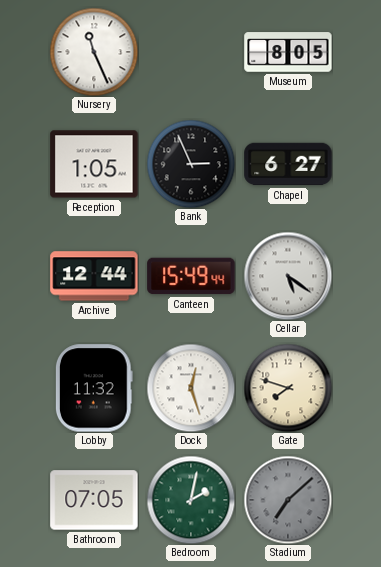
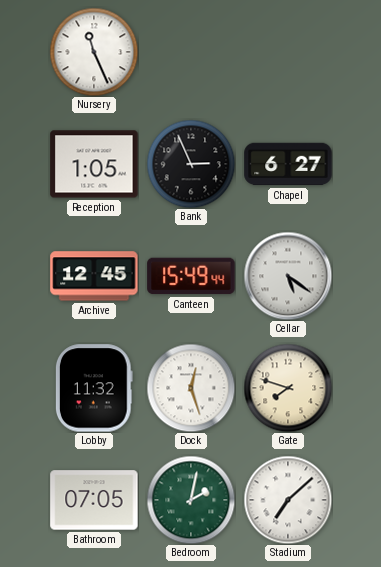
Museum: 8:05 -> none
Archive: 12:44 -> 12:45
Stadium dial: grey -> white
